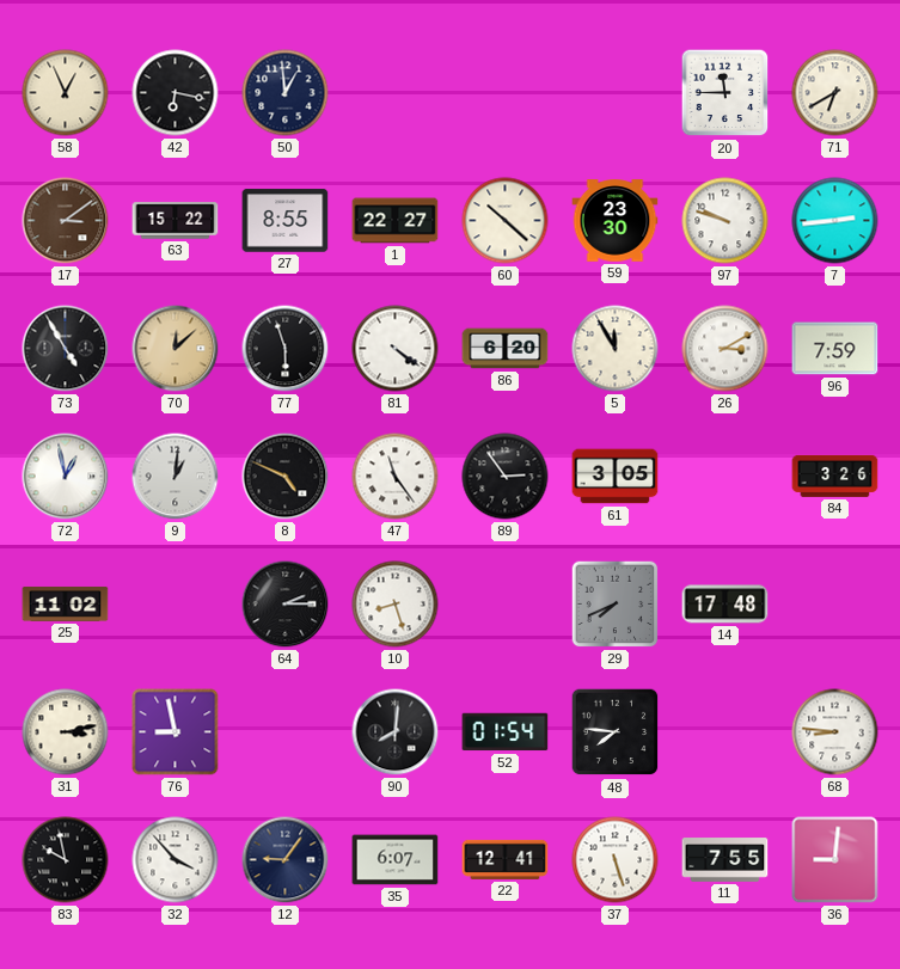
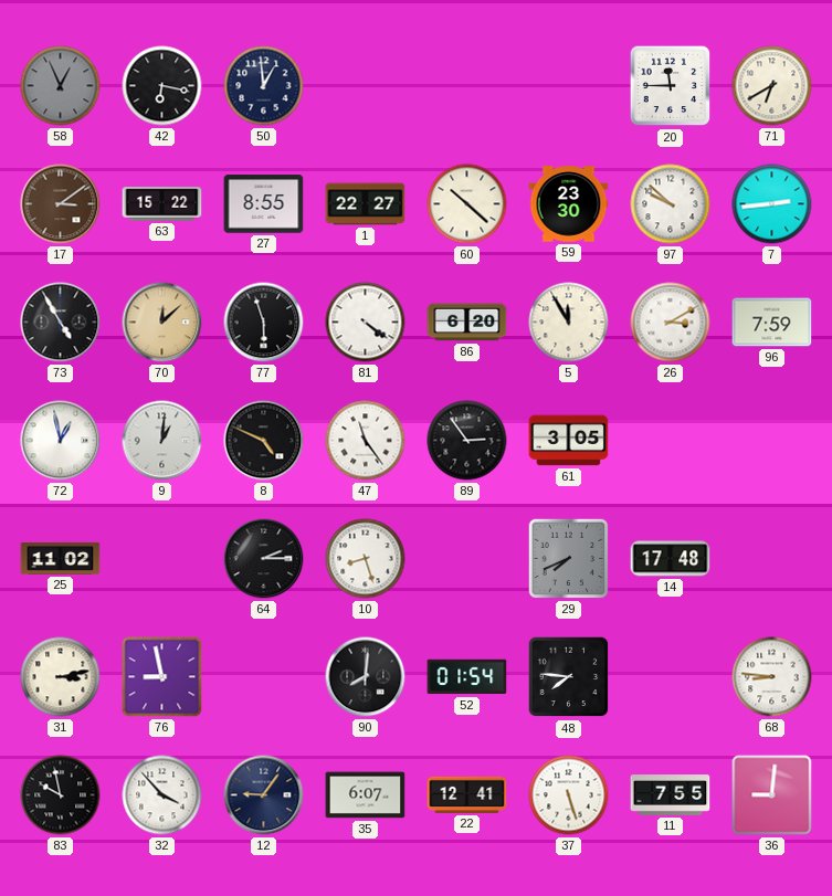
58 dial: cream -> grey
97: 9:48 -> 9:52
84: 3:26 -> none
